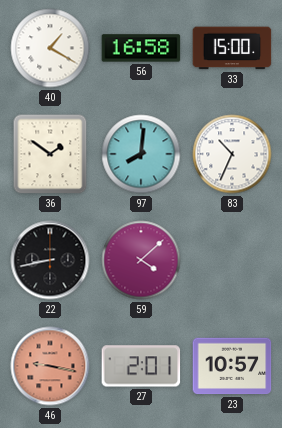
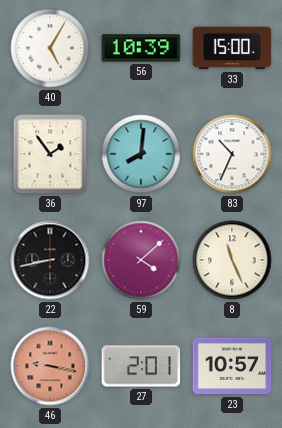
40: 1:20 -> 5:05
56: 16:58 -> 10:39
36: 1:51 -> 1:54
8: none -> 11:26
